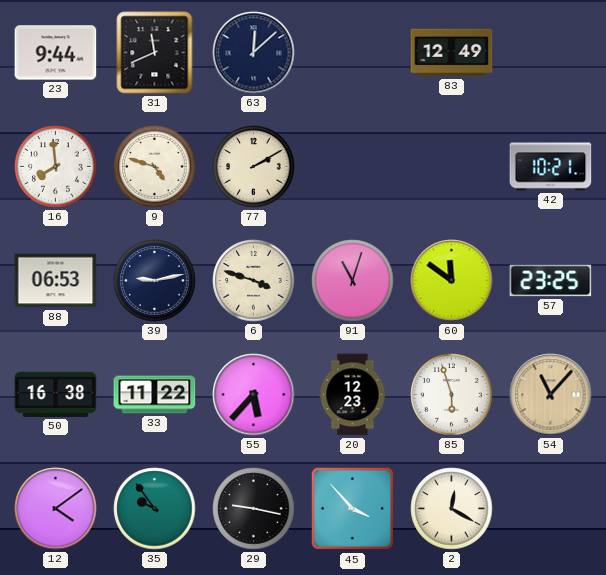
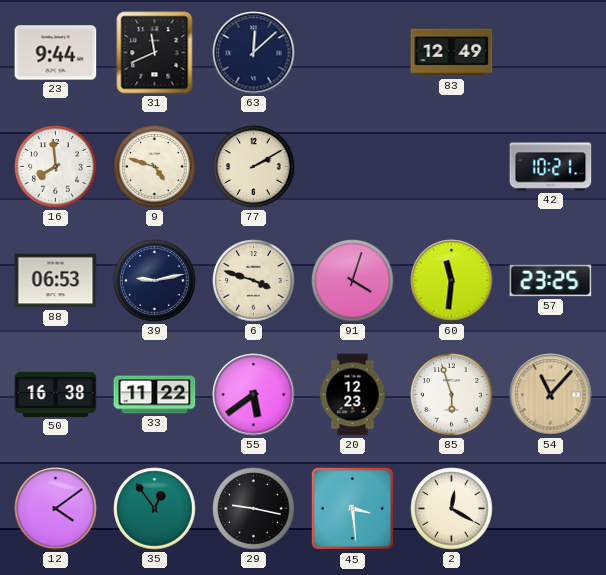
91: 11:03 -> 4:03
60: 11:51 -> 11:31
55: 5:37 -> 5:39
35: 9:54 -> 12:54
45: 3:53 -> 3:29
